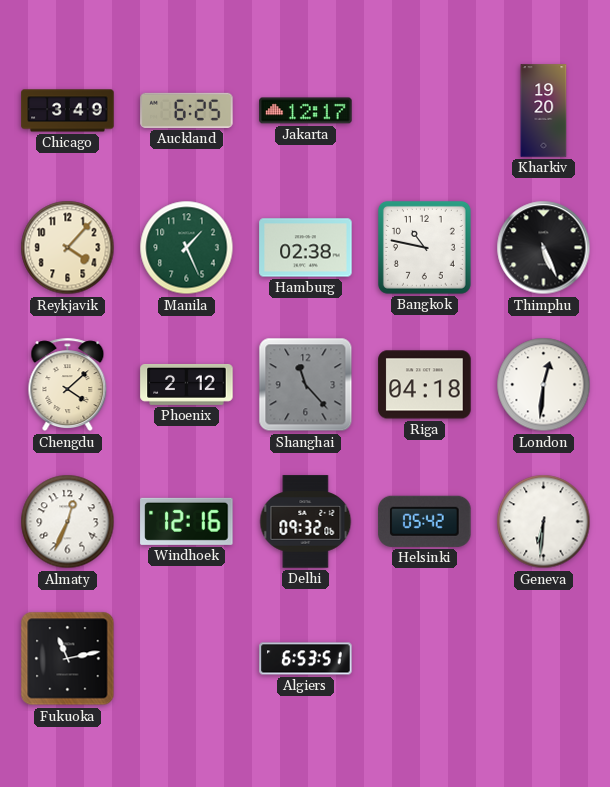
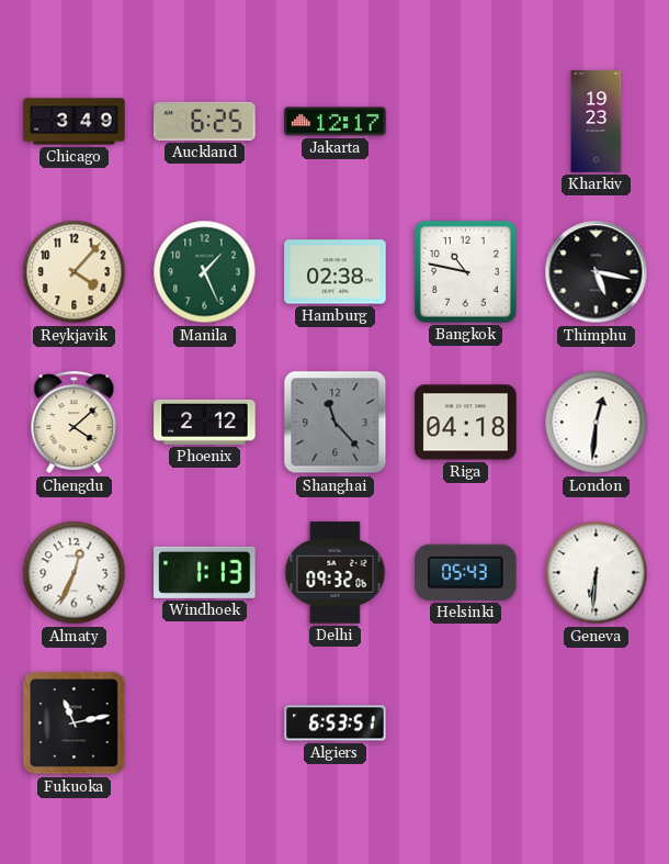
Kharkiv: 19:20 -> 19:23
Thimphu: 5:26 -> 5:17
Windhoek: 12:16 -> 1:13
Helsinki: 05:42 -> 05:43
